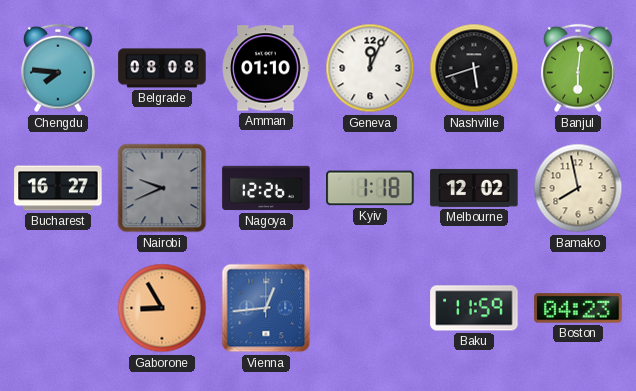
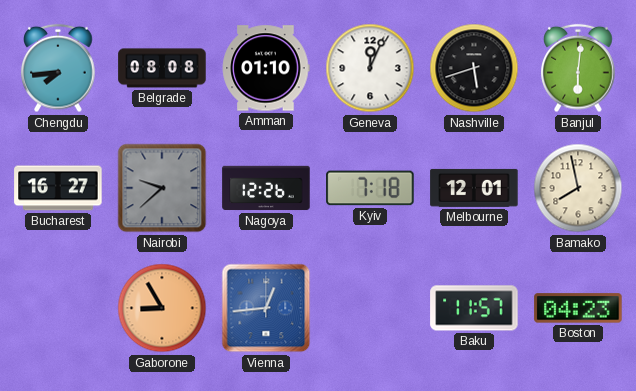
Chengdu: 7:46 -> 7:44
Nairobi: 9:41 -> 9:38
Kyiv: 1:18 -> 7:18
Melbourne: 12:02 -> 12:01
Baku: 11:59 -> 11:57
